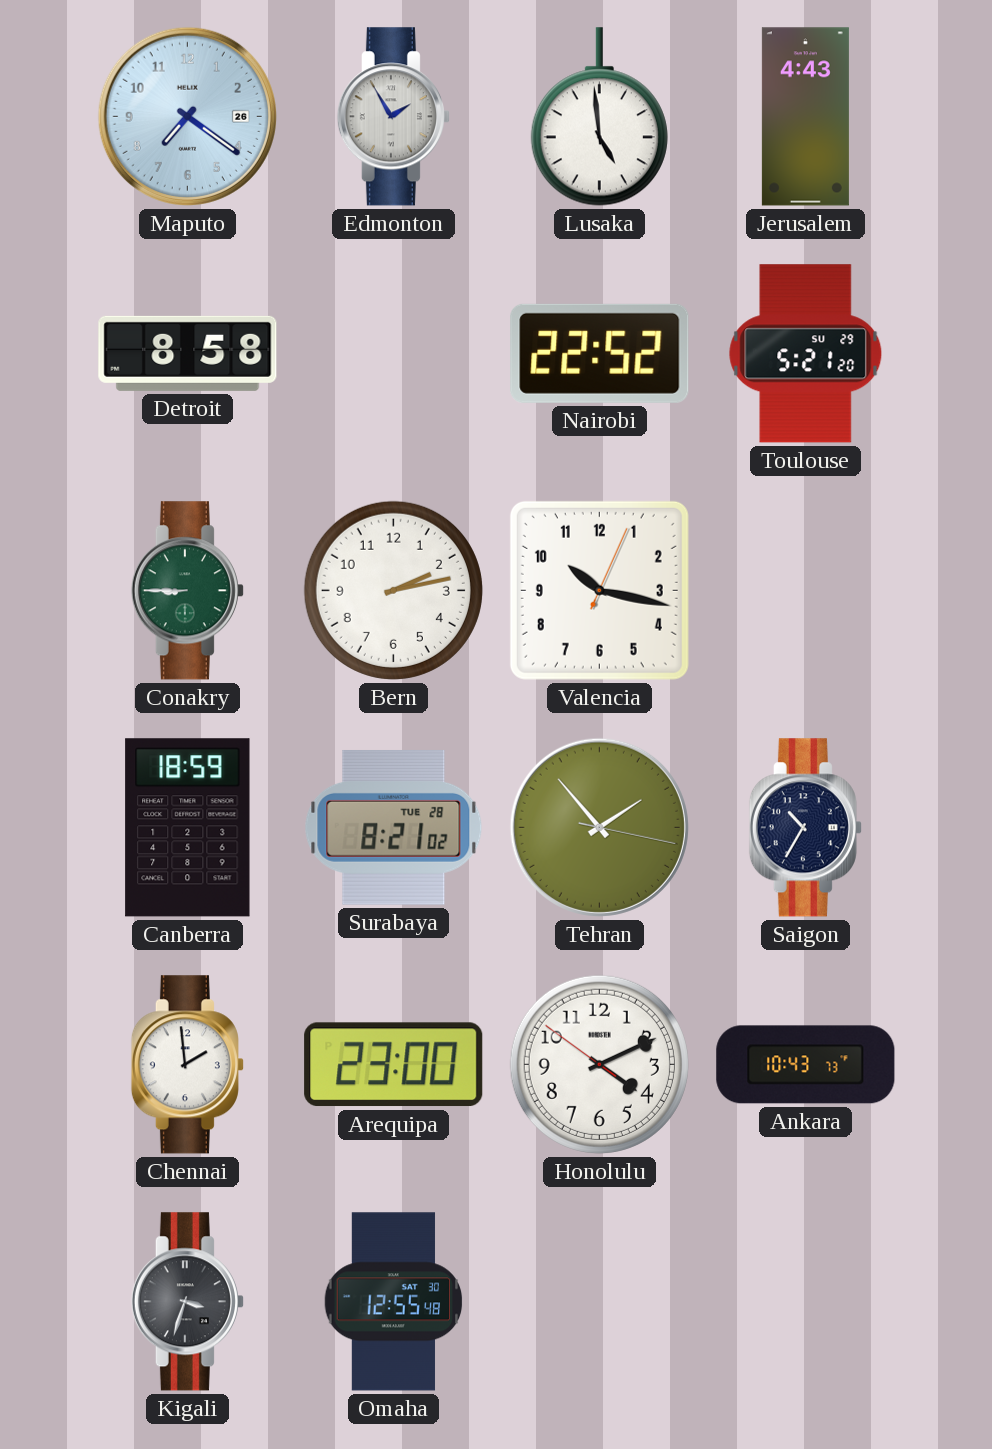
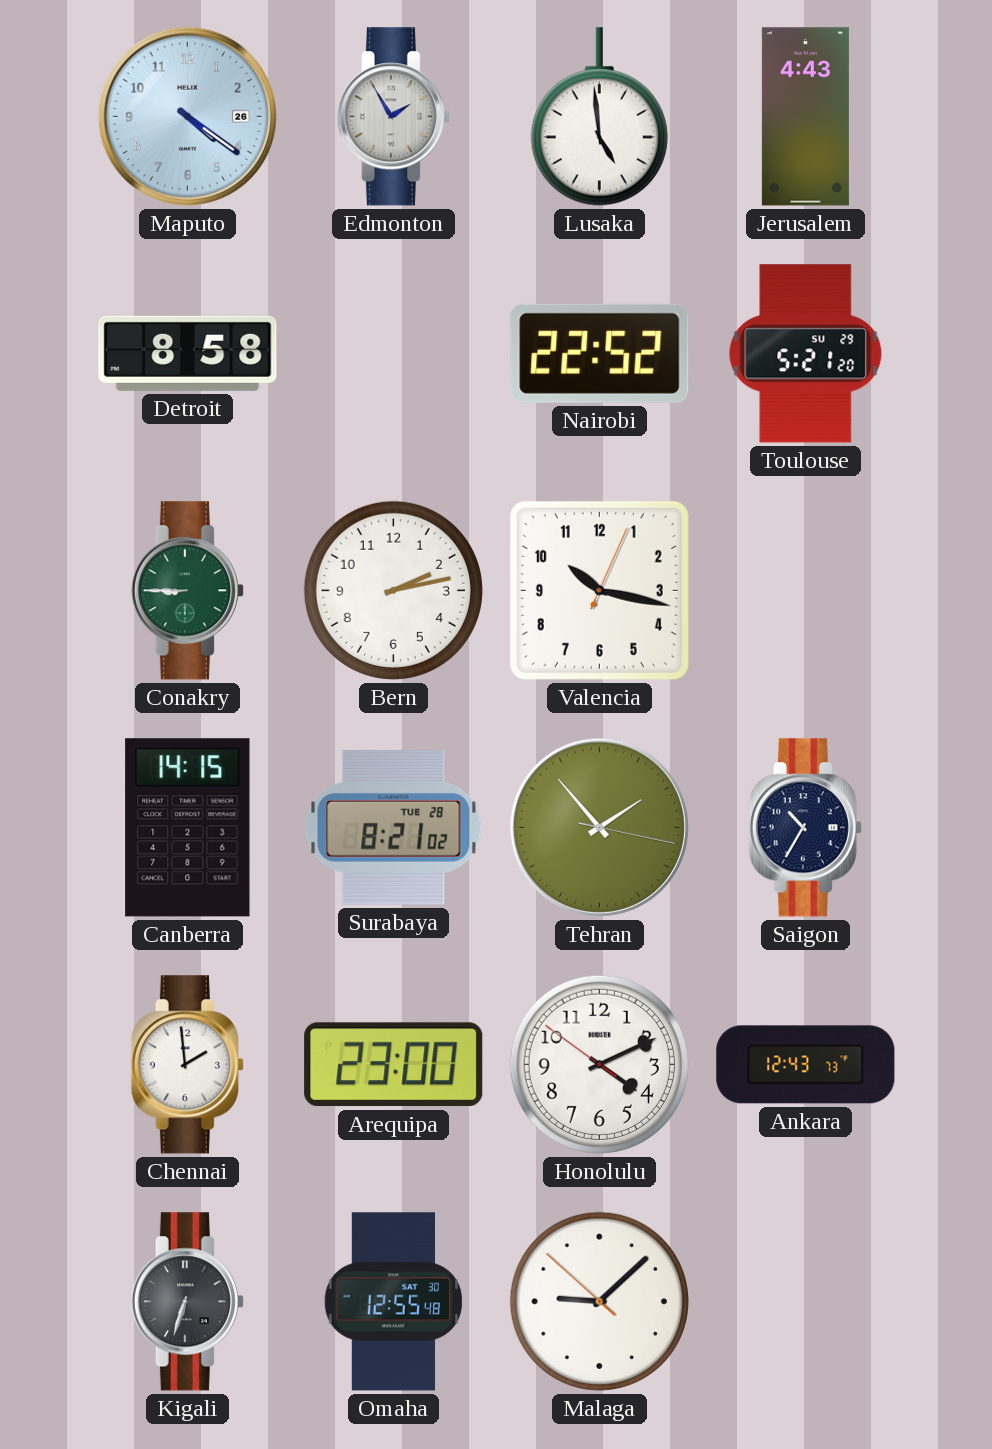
Maputo: 7:21 -> 4:21
Canberra: 18:59 -> 14:15
Ankara: 10:43 -> 12:43
Kigali: 3:33 -> 6:33
Malaga: none -> 9:07
